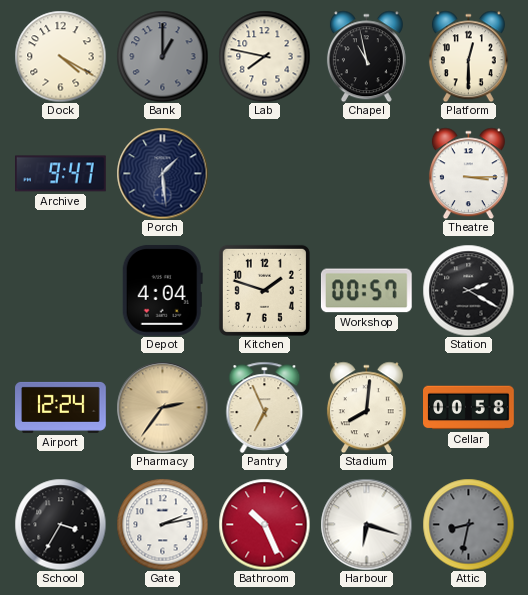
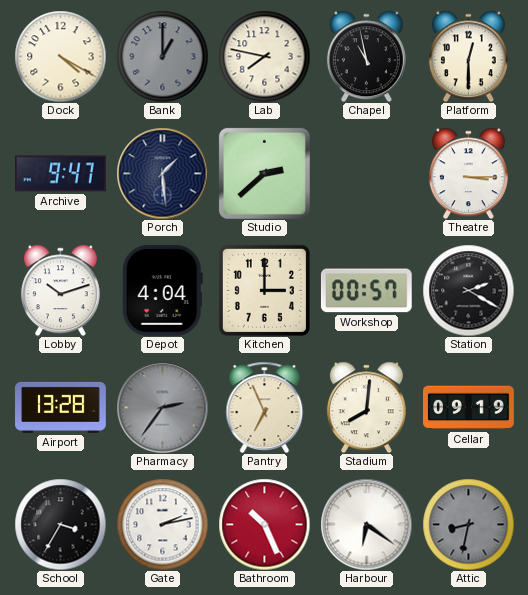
Studio: none -> 2:38
Lobby: none -> 10:12
Kitchen: 1:48 -> 3:00
Airport: 12:24 -> 13:28
Pharmacy dial: champagne -> grey
Cellar: 00:58 -> 09:19
Harbour: 6:18 -> 6:21
